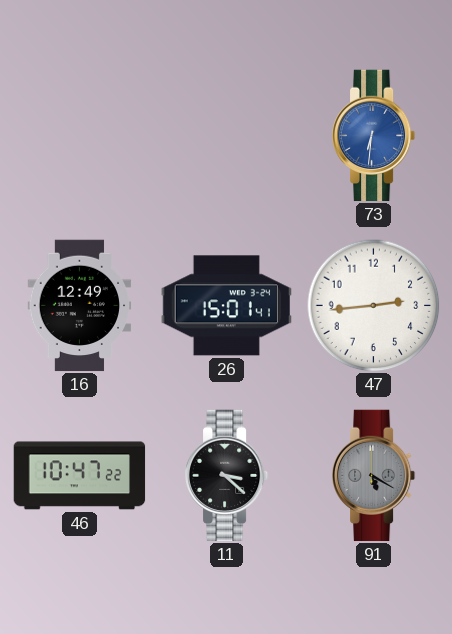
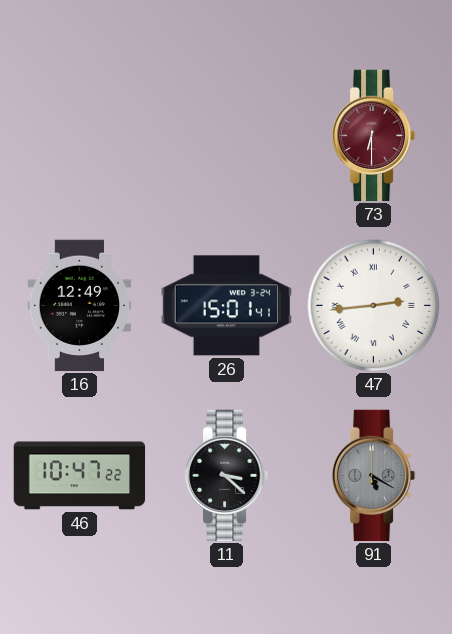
73: 6:31 -> 6:30
73 dial: blue -> burgundy
47 numerals: Arabic -> Roman
